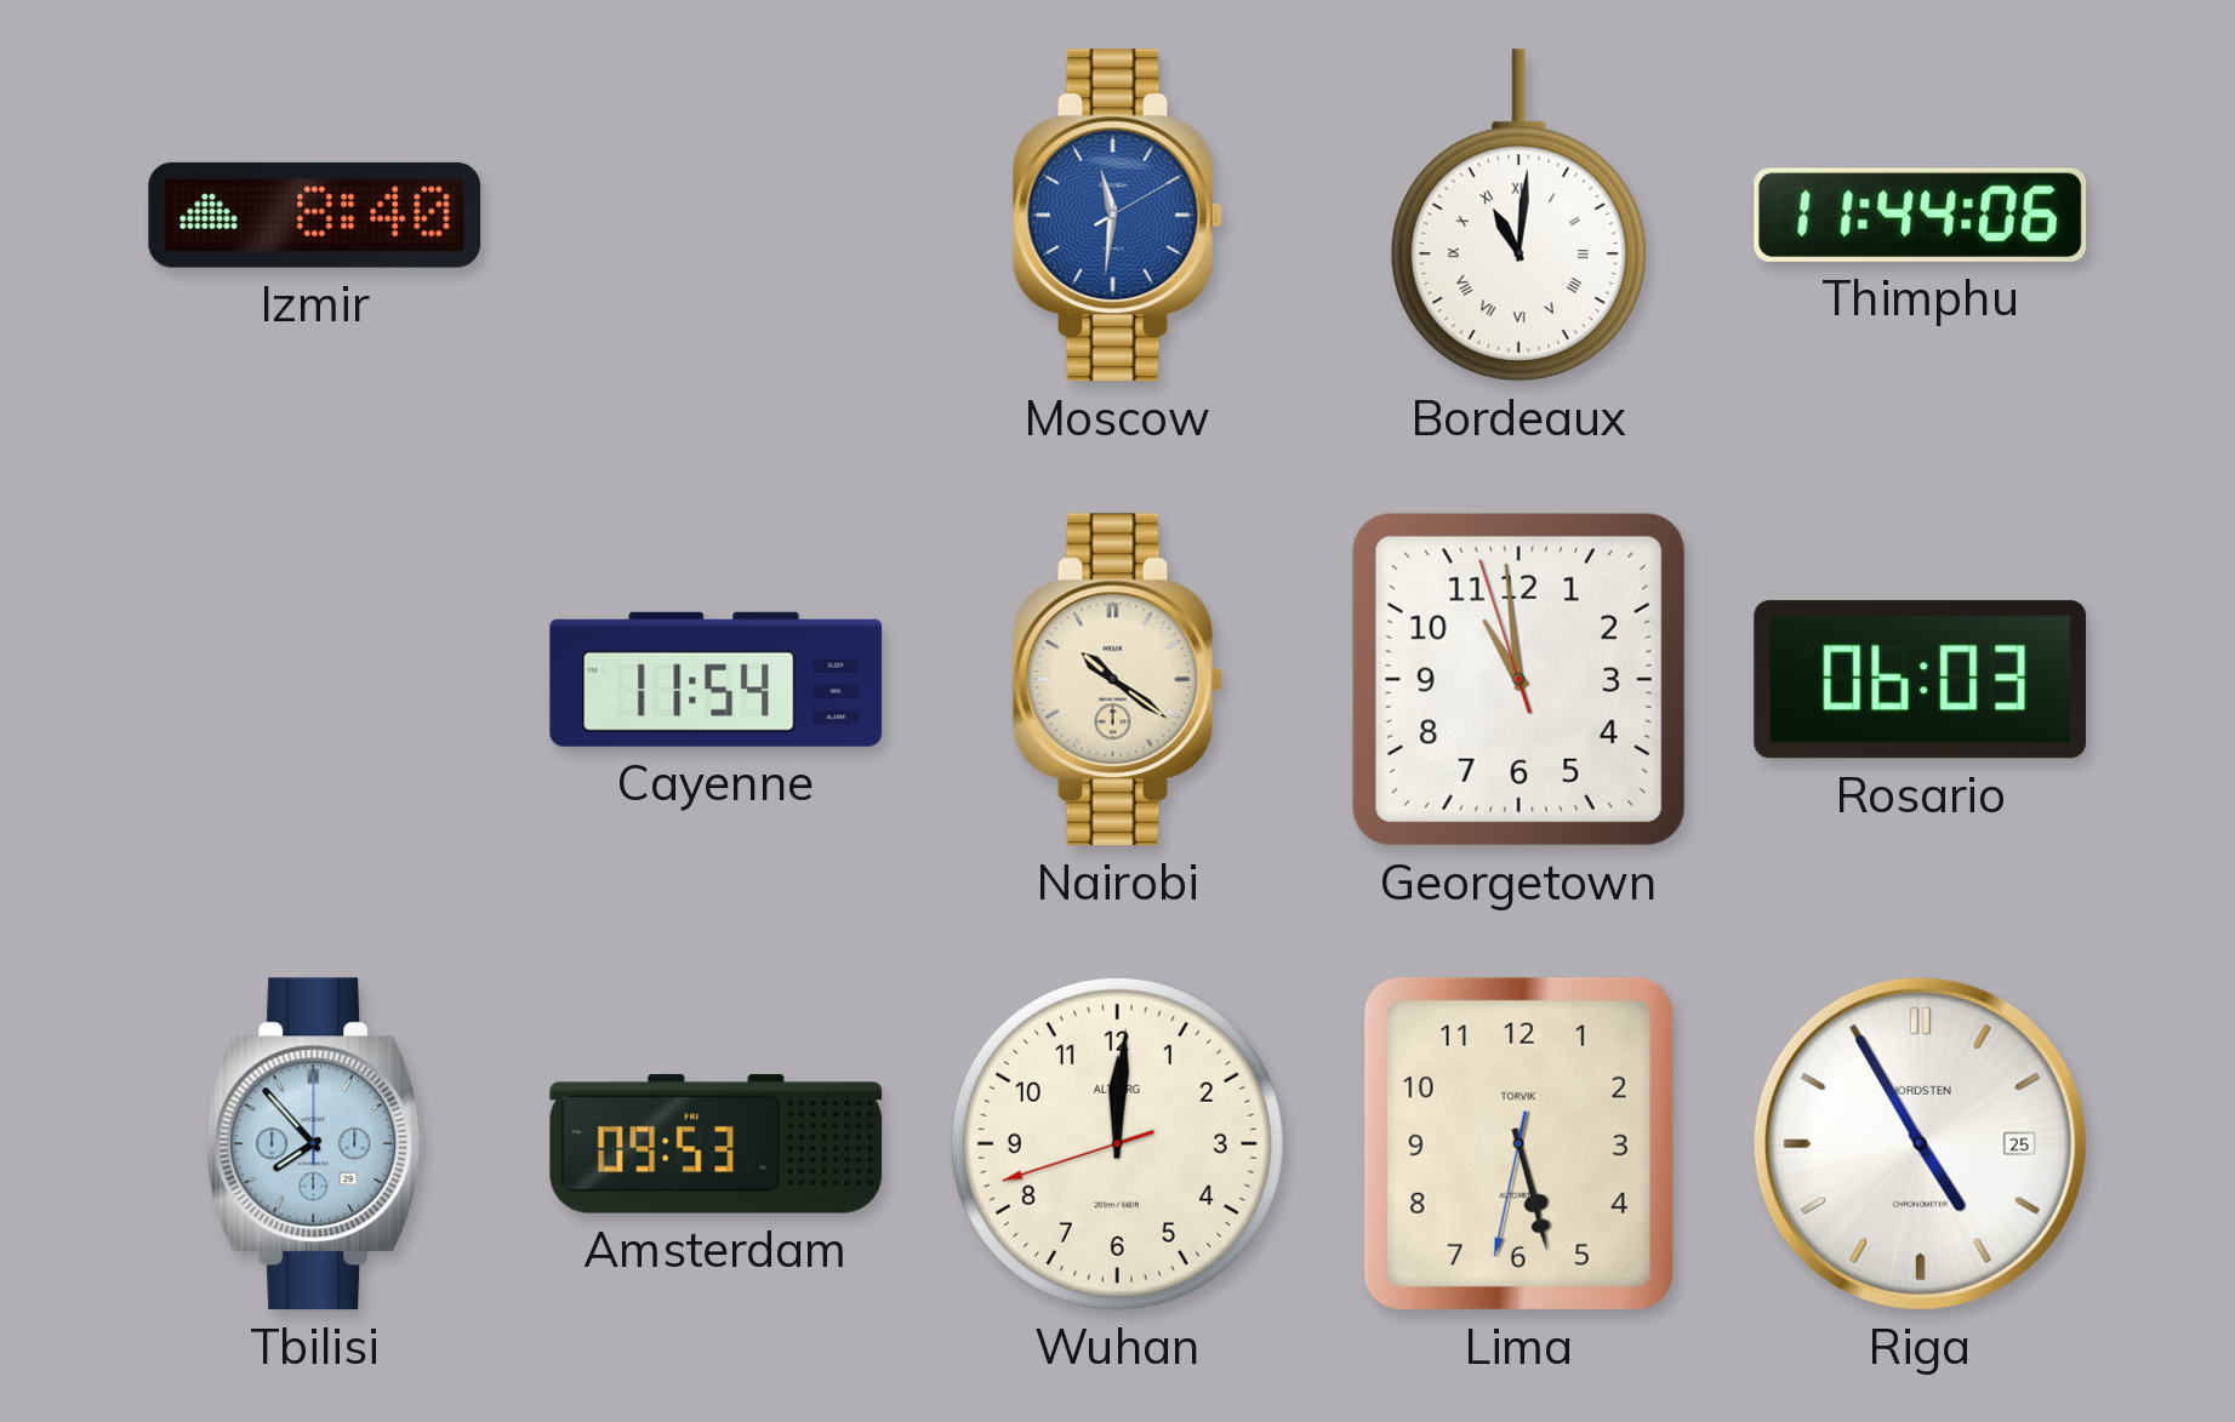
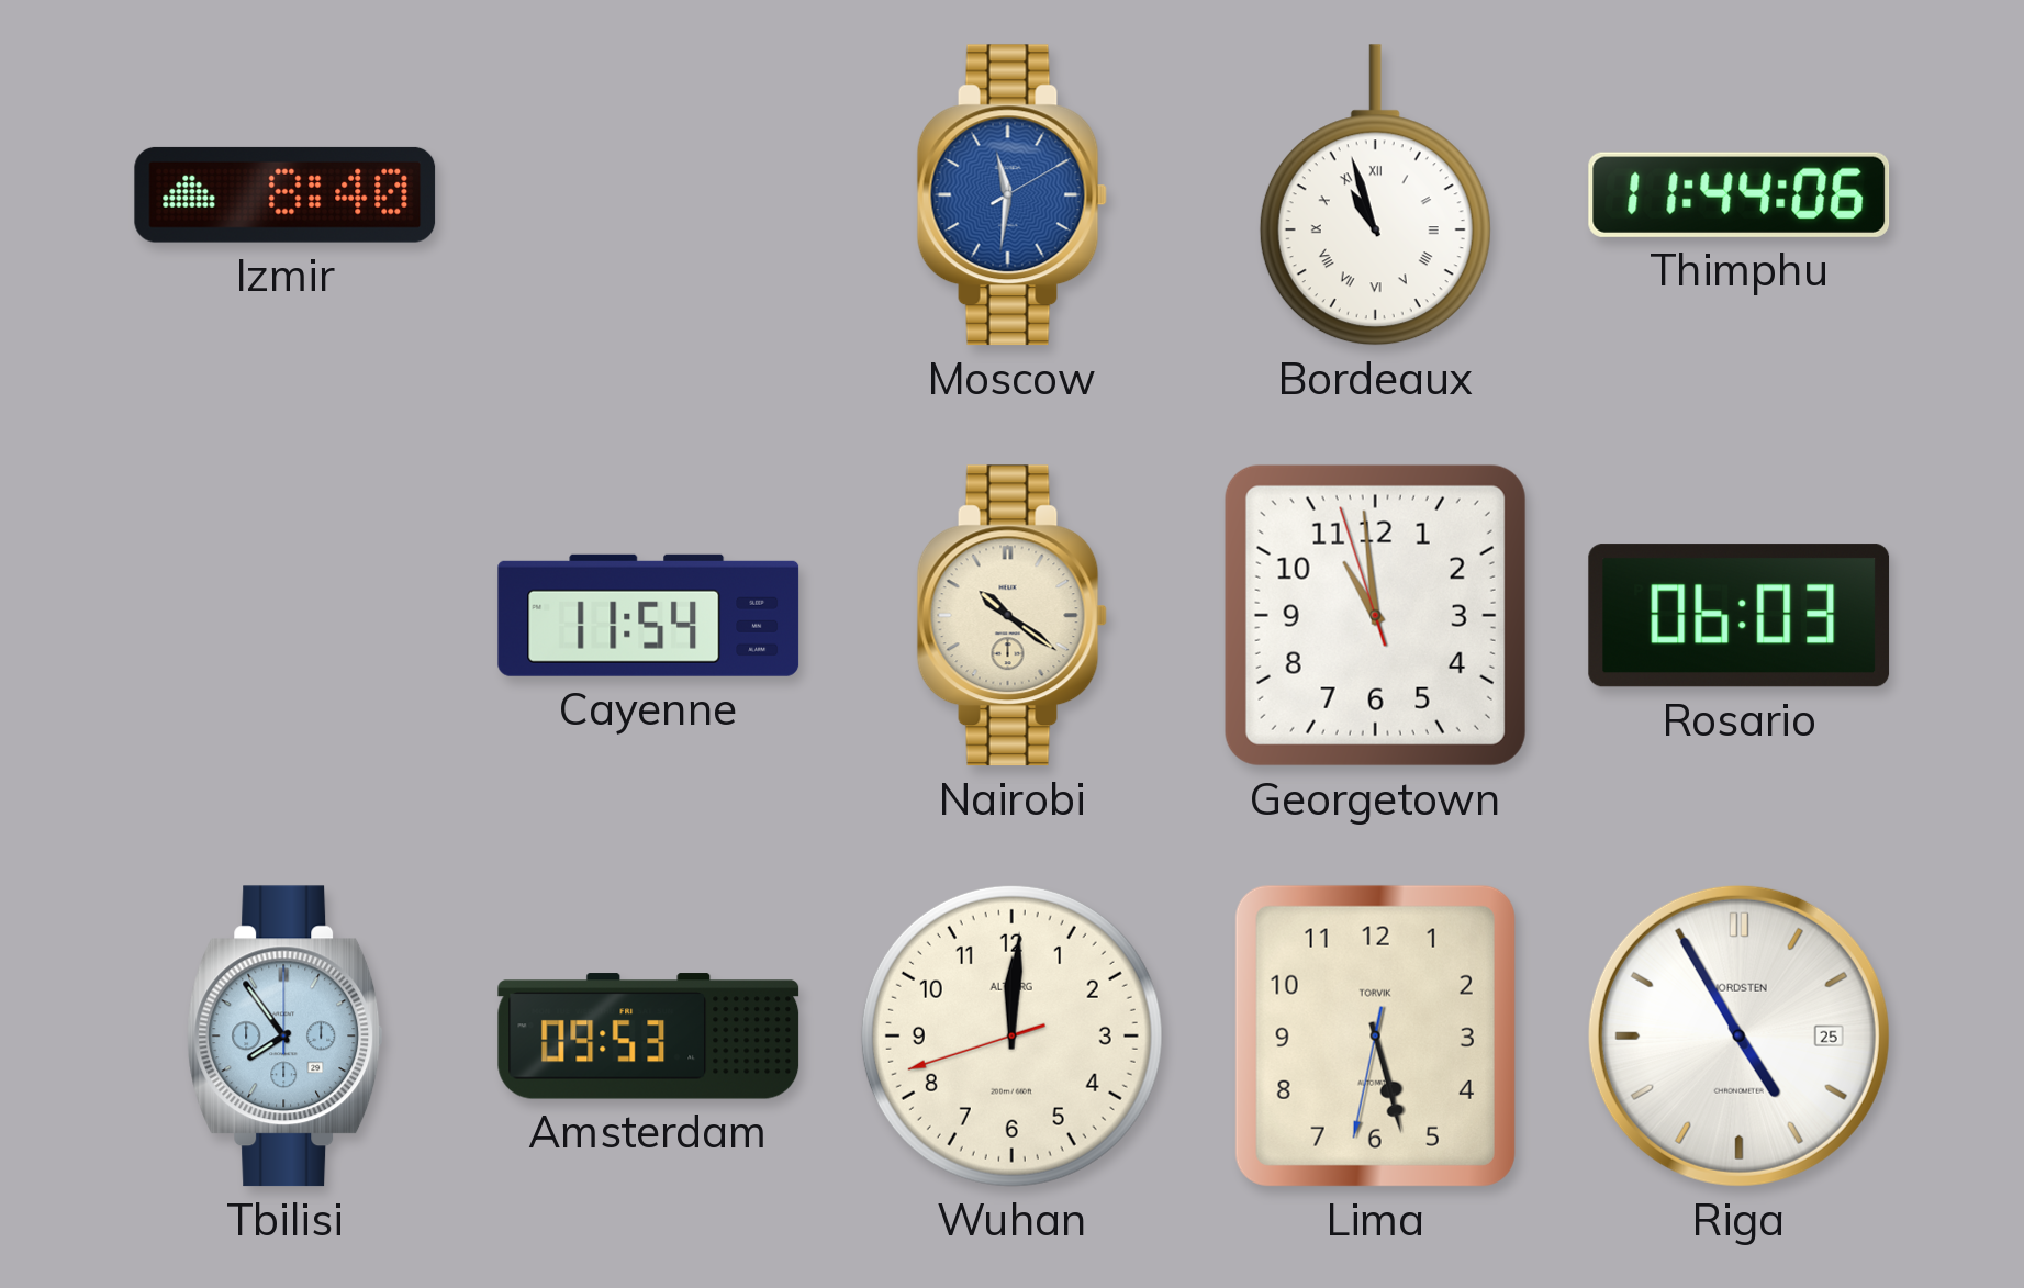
Bordeaux: 11:01 -> 10:57
Tbilisi: 7:53 -> 7:54
